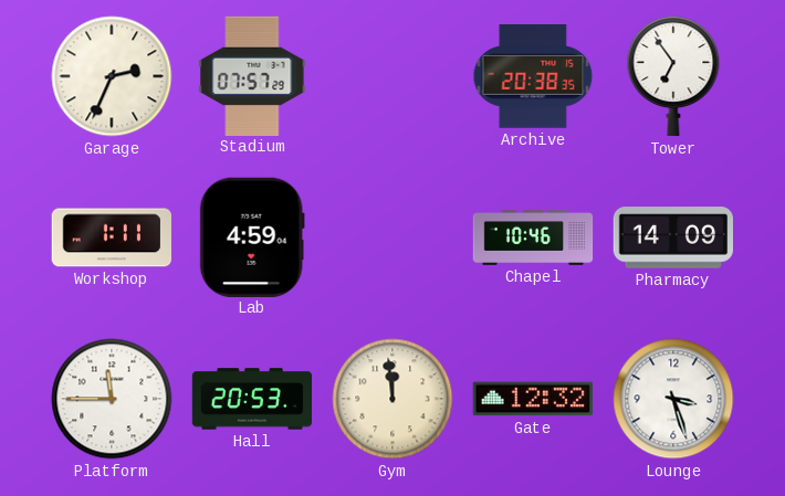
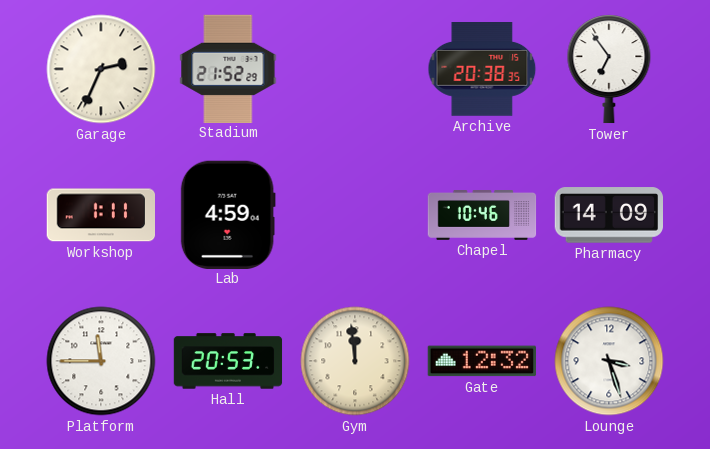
Stadium: 07:57 -> 21:52
